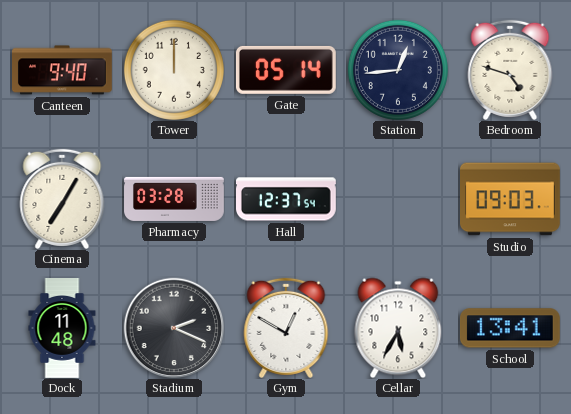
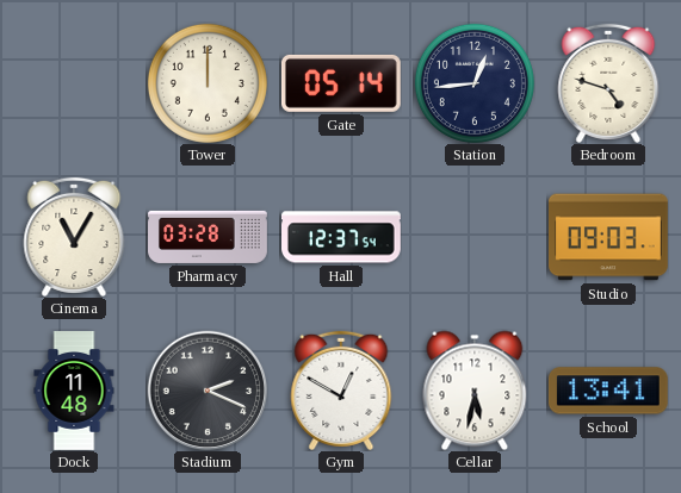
Canteen: 9:40 -> none
Cinema: 7:05 -> 11:05
Cellar: 5:35 -> 5:32
